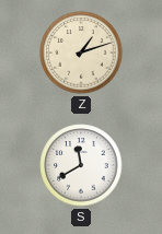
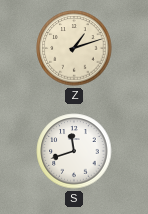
S: 11:40 -> 11:42
